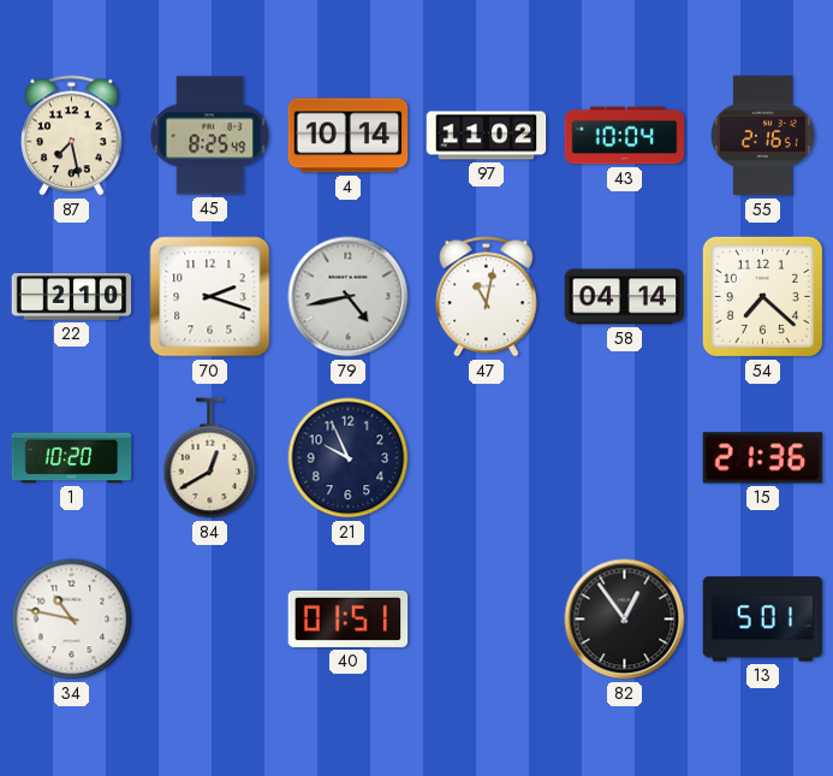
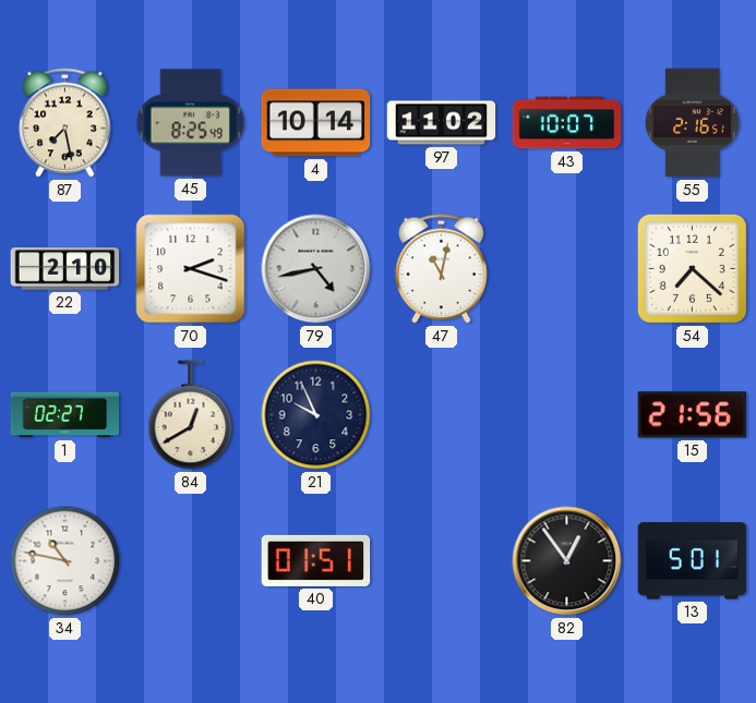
43: 10:04 -> 10:07
58: 04:14 -> none
1: 10:20 -> 02:27
15: 21:36 -> 21:56
